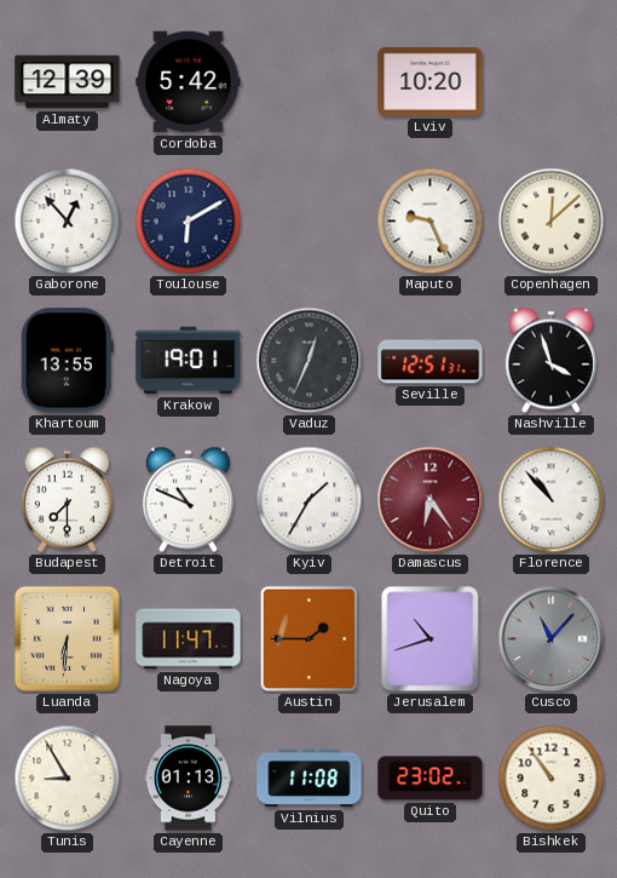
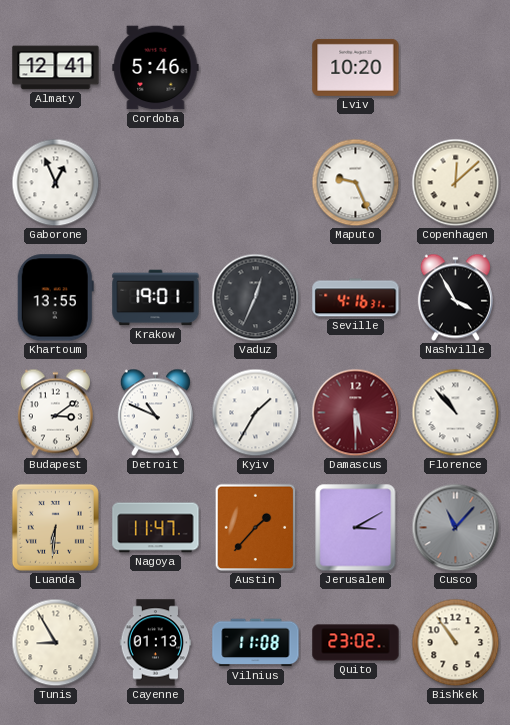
Almaty: 12:39 -> 12:41
Cordoba: 5:42 -> 5:46
Gaborone: 12:53 -> 12:56
Toulouse: 6:10 -> none
Seville: 12:51 -> 4:16
Nashville: 3:57 -> 3:55
Budapest: 7:30 -> 3:09
Damascus: 6:24 -> 5:30
Austin: 1:45 -> 1:37
Jerusalem: 10:42 -> 3:10
